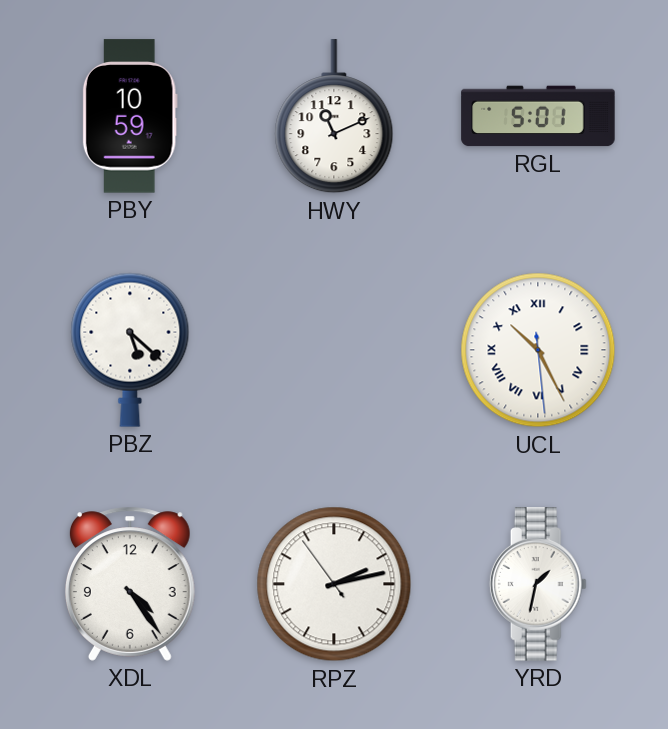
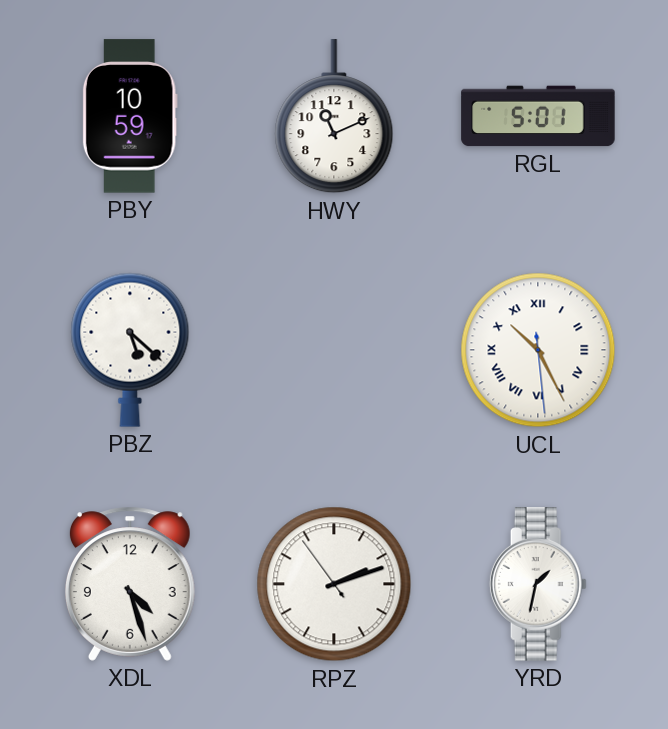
XDL: 4:24 -> 4:27
RPZ: 2:12 -> 2:11
